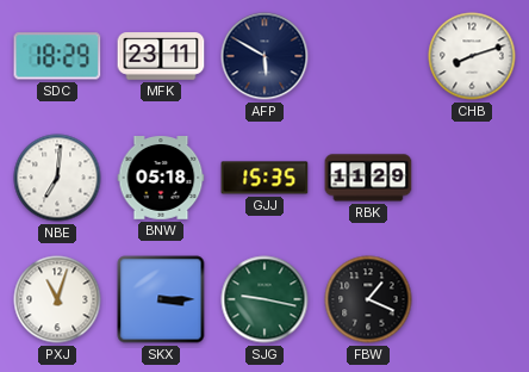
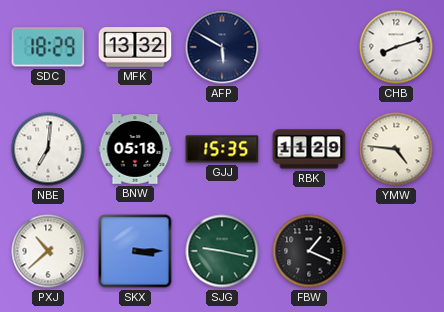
MFK: 23:11 -> 13:32
YMW: none -> 4:46
PXJ: 11:03 -> 10:38
